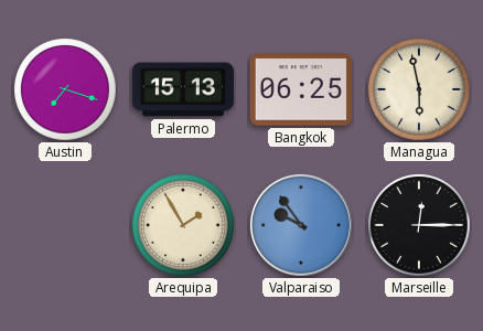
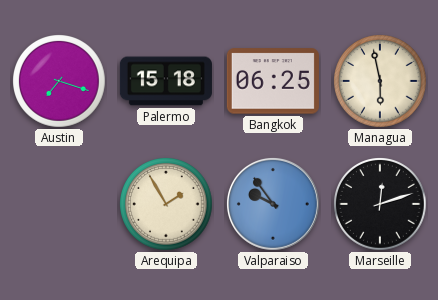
Palermo: 15:13 -> 15:18
Marseille: 12:15 -> 12:12
